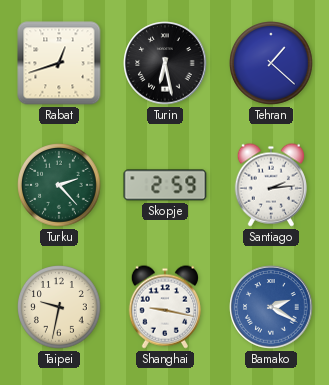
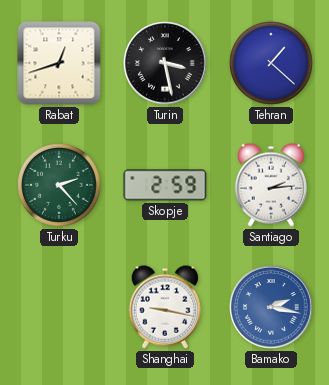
Turin: 6:28 -> 3:28
Taipei: 9:32 -> none
Bamako: 2:20 -> 2:17
